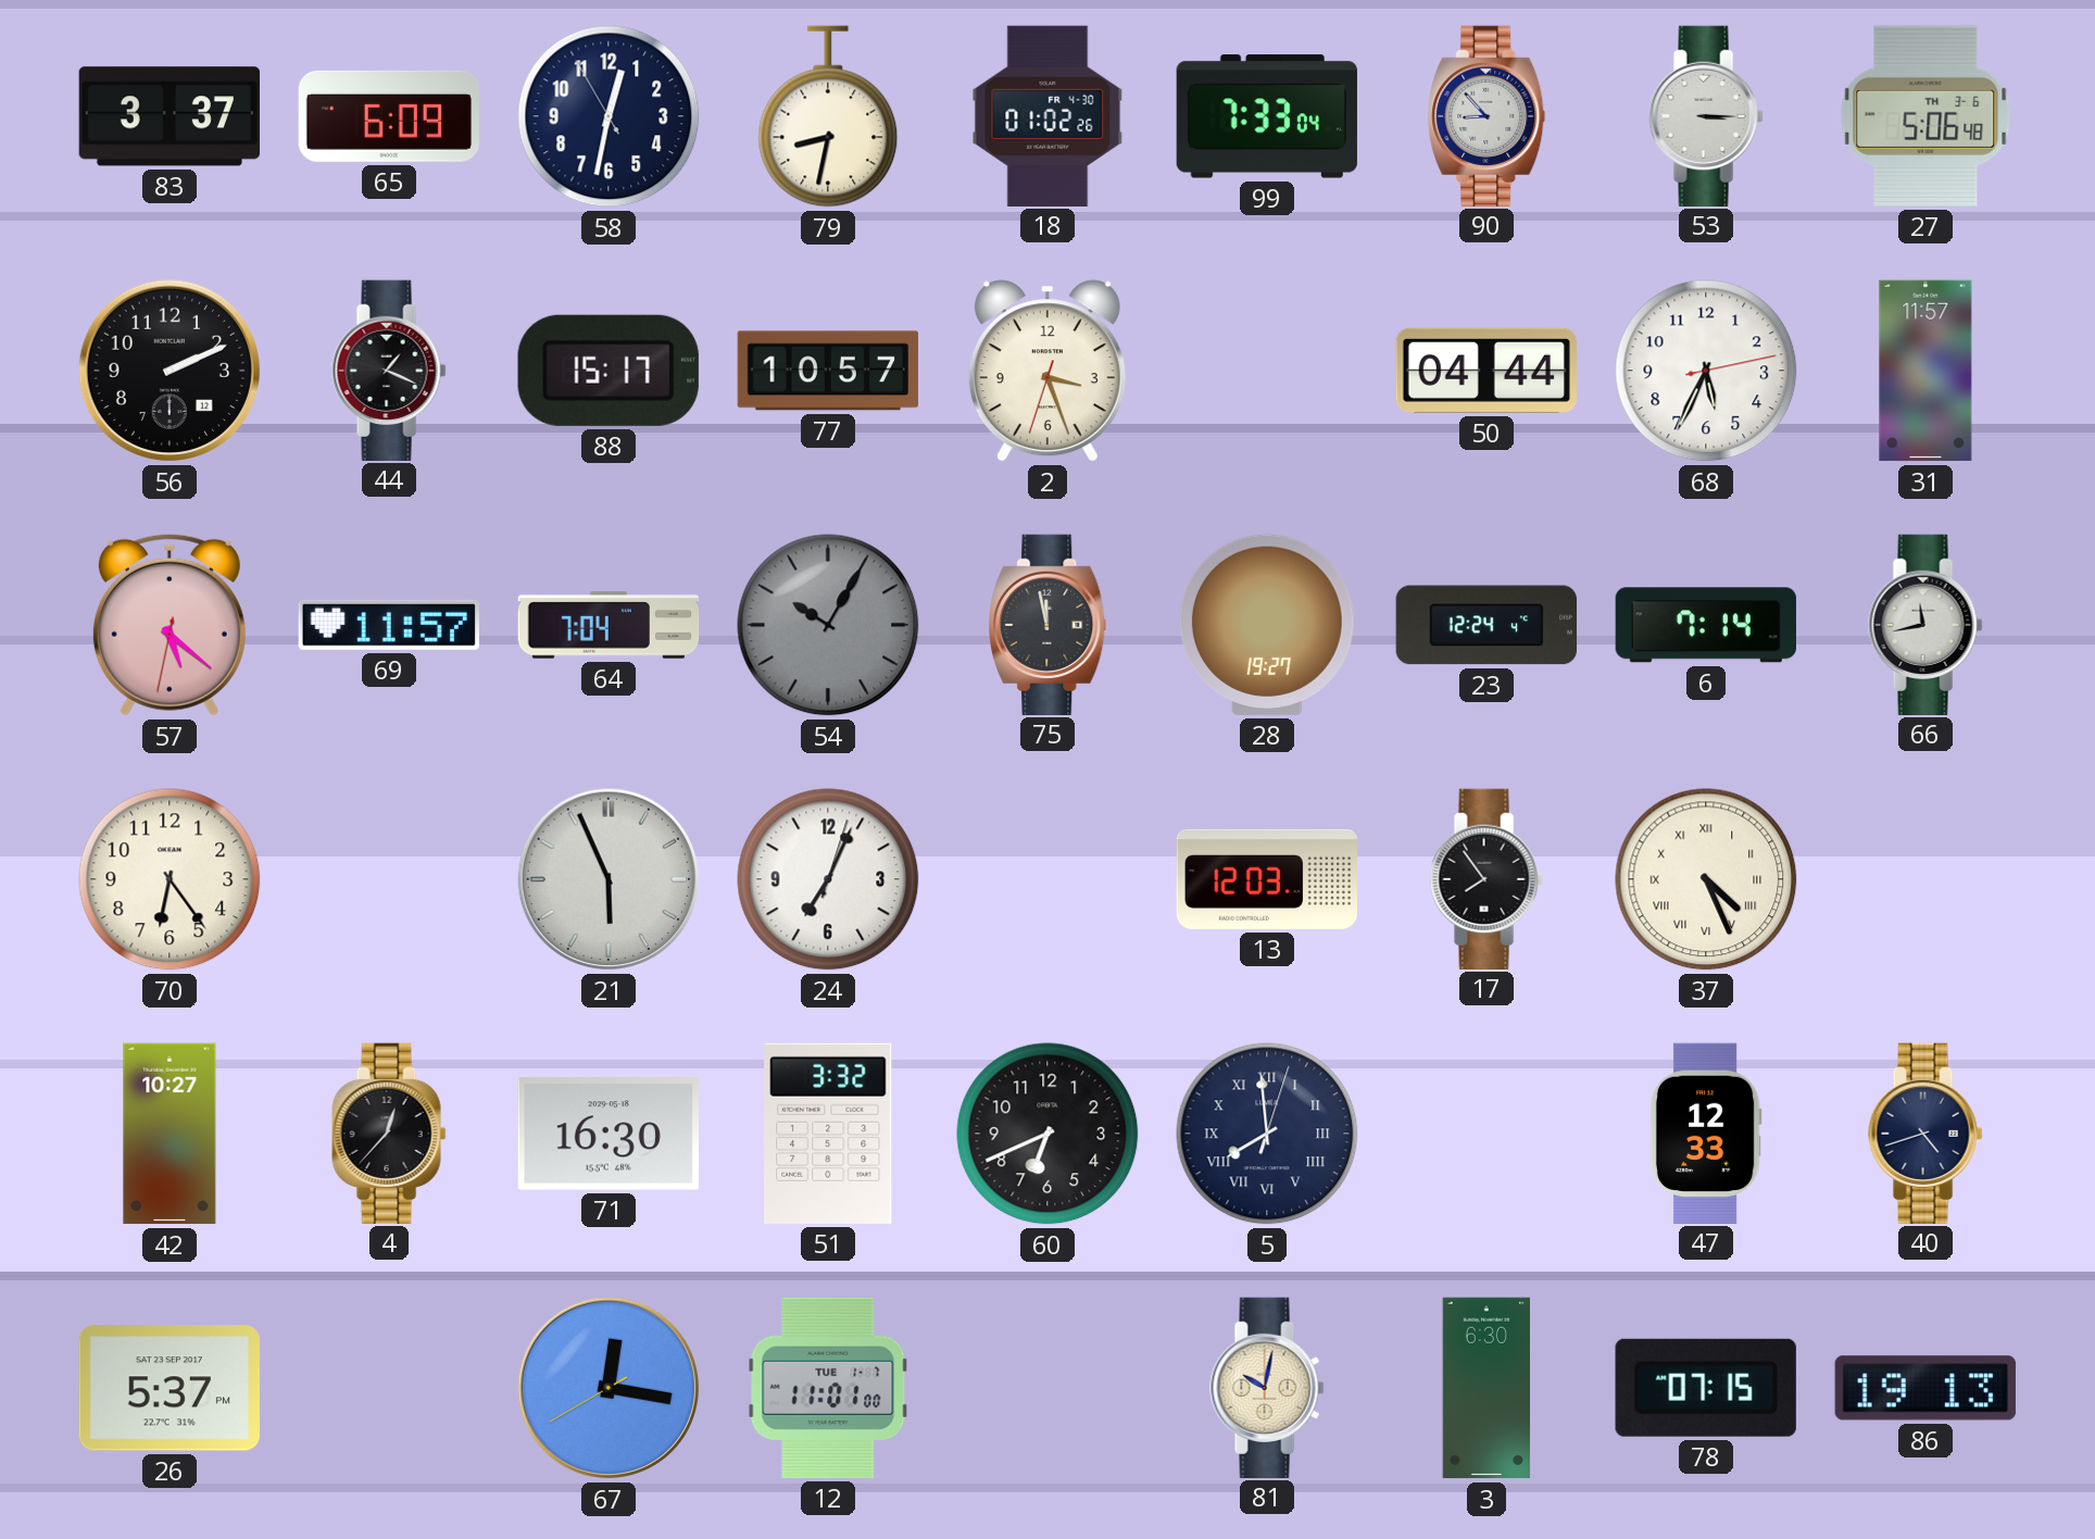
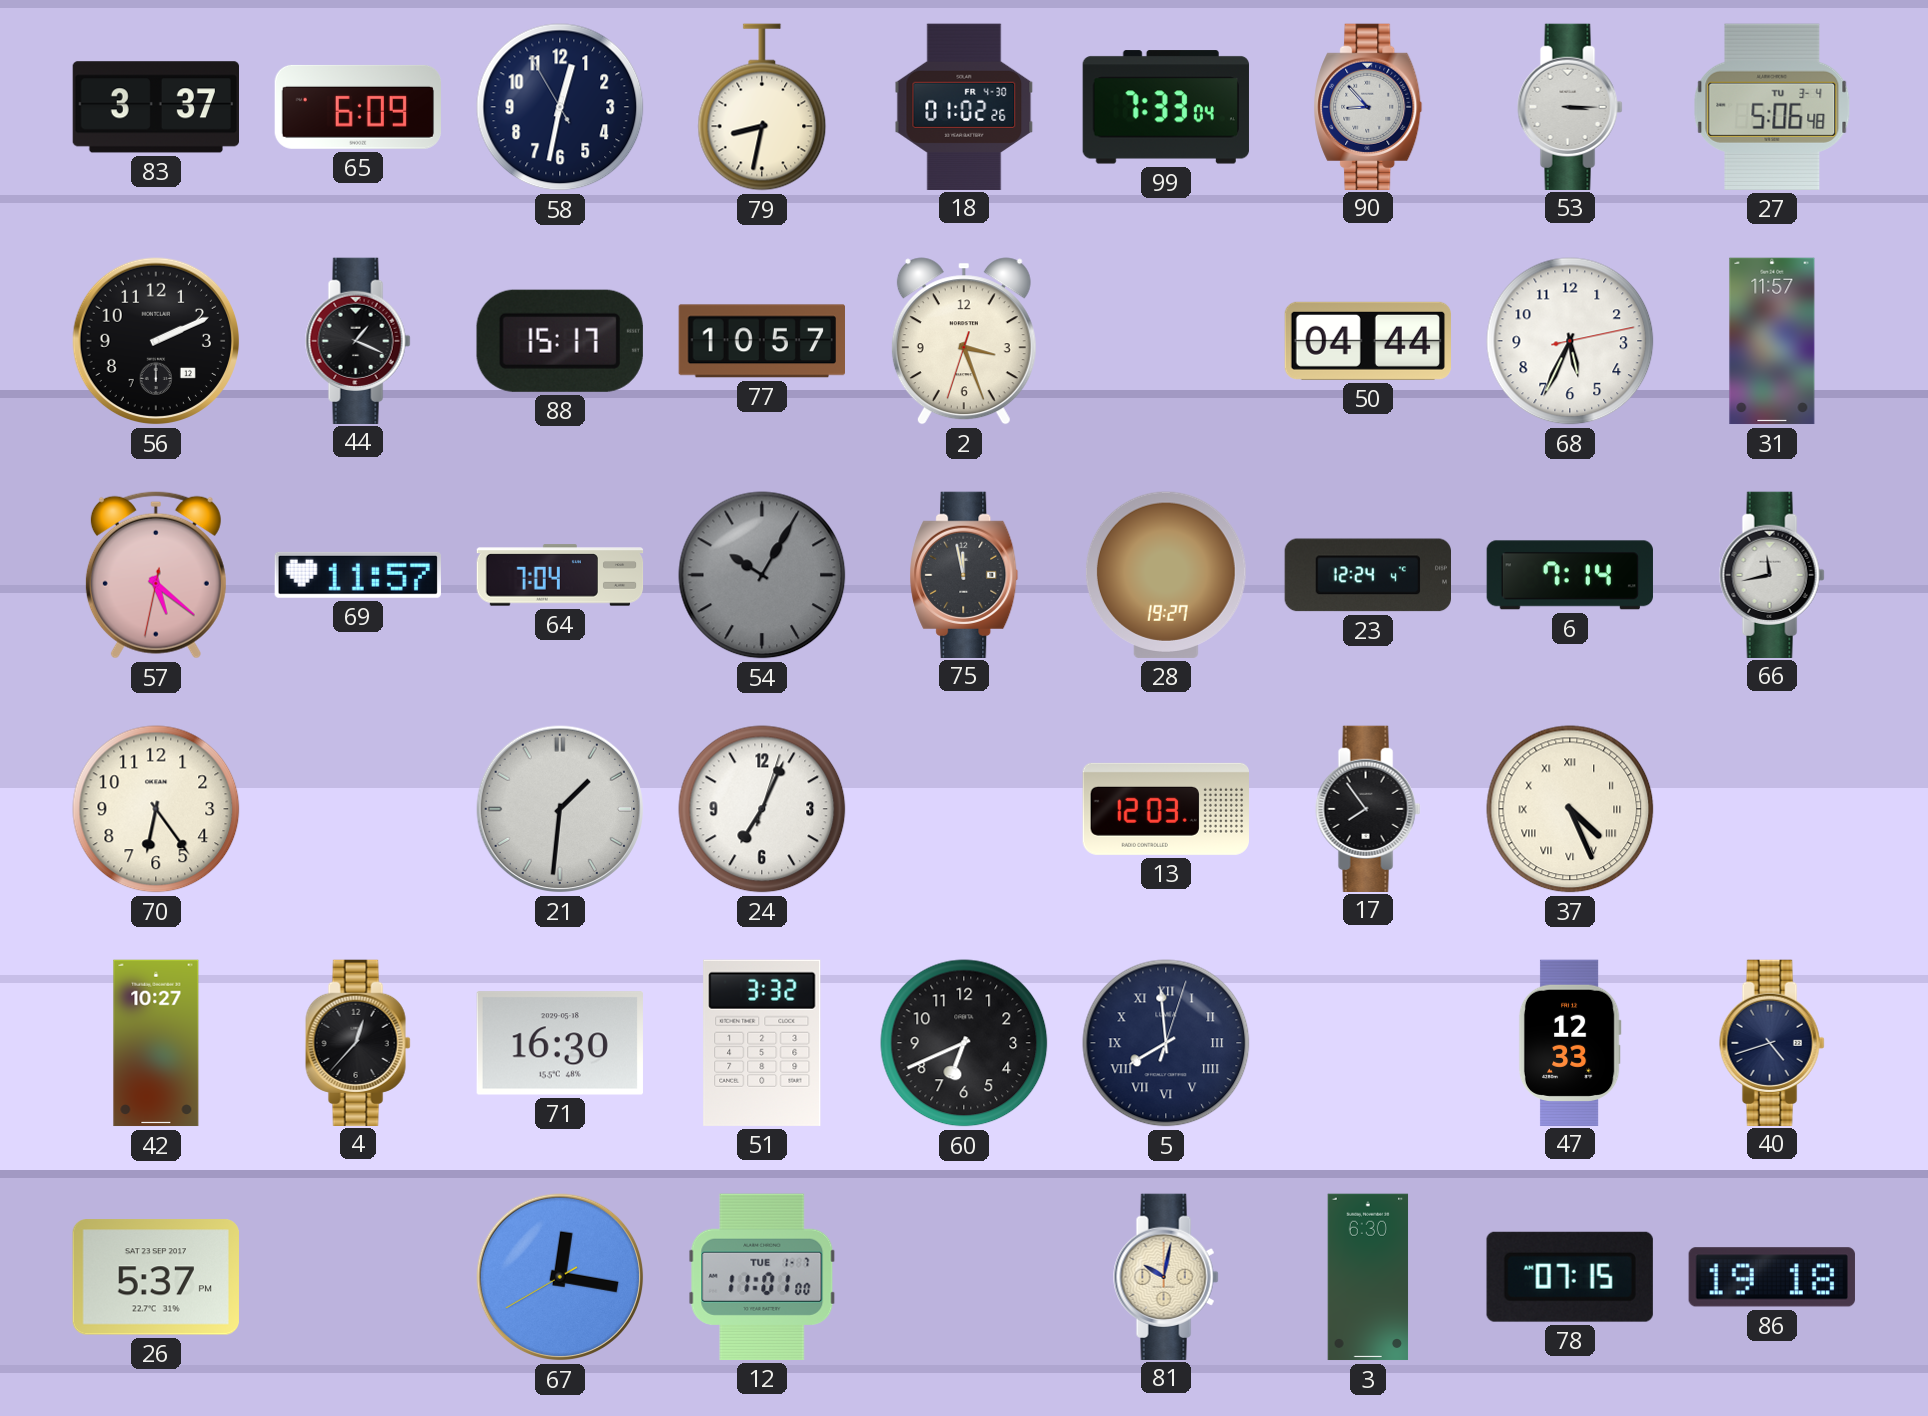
27 date: TH 3-6 -> TU 3-4
21: 5:56 -> 1:31
86: 19:13 -> 19:18
